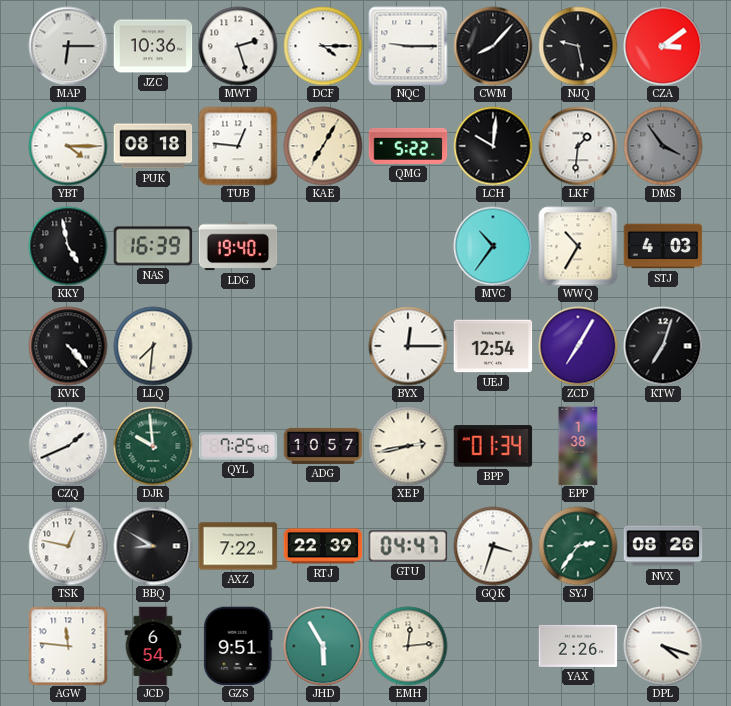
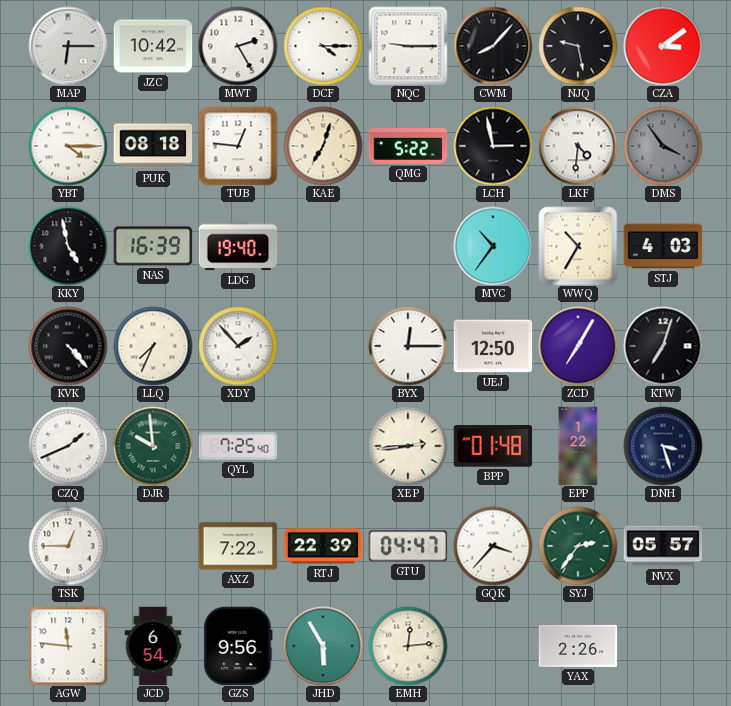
JZC: 10:36 -> 10:42
MWT: 2:27 -> 2:25
KAE: 7:05 -> 7:03
LCH: 10:01 -> 2:58
LKF: 1:31 -> 4:31
LLQ: 7:31 -> 7:34
XDY: none -> 1:53
UEJ: 12:54 -> 12:50
ADG: 10:57 -> none
XEP: 2:43 -> 2:44
BPP: 01:34 -> 01:48
EPP: 1:38 -> 1:22
DNH: none -> 3:27
TSK: 12:47 -> 12:45
BBQ: 8:50 -> none
GQK: 3:33 -> 3:37
NVX: 08:26 -> 05:57
GZS: 9:51 -> 9:56
DPL: 4:18 -> none
